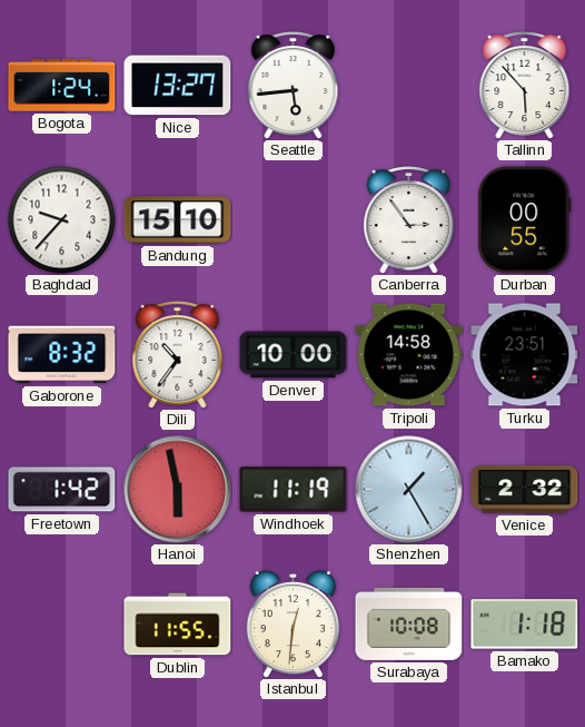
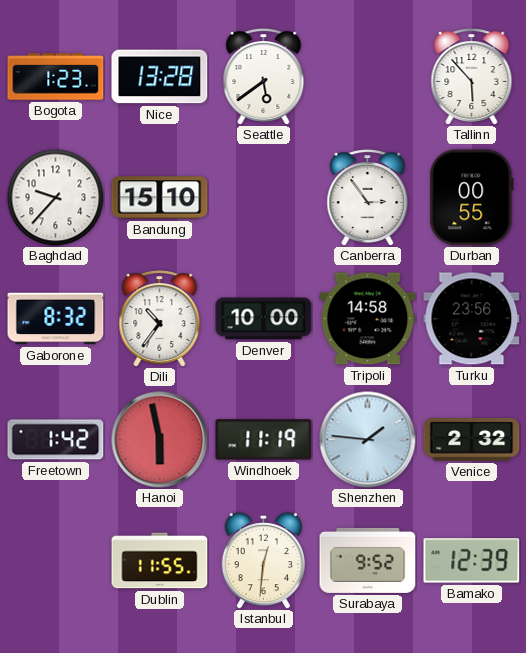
Bogota: 1:24 -> 1:23
Nice: 13:27 -> 13:28
Seattle: 5:44 -> 5:39
Turku: 23:51 -> 23:56
Shenzhen: 1:25 -> 1:46
Surabaya: 10:08 -> 9:52
Bamako: 1:18 -> 12:39
